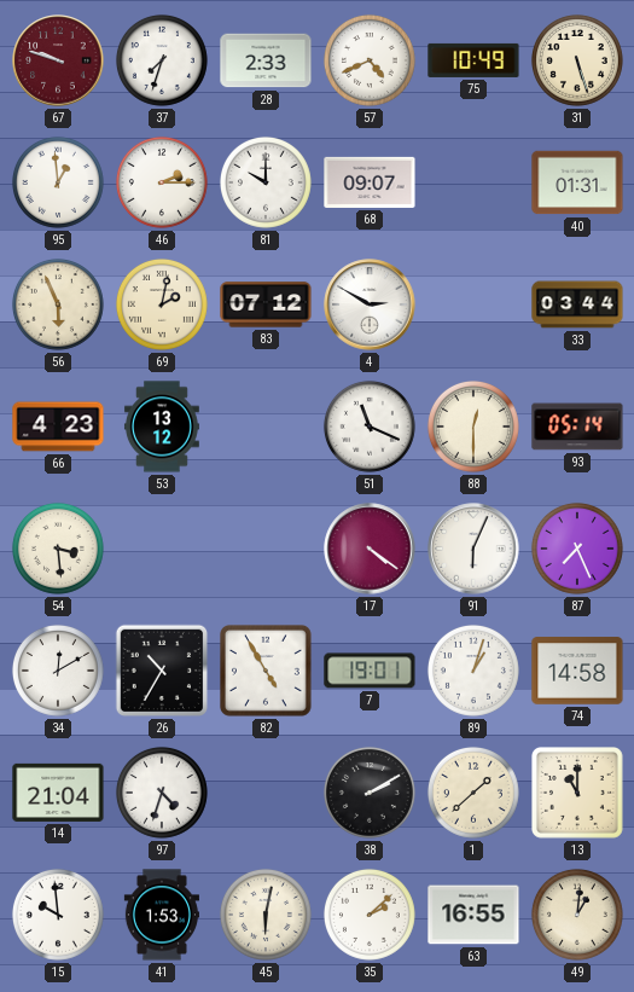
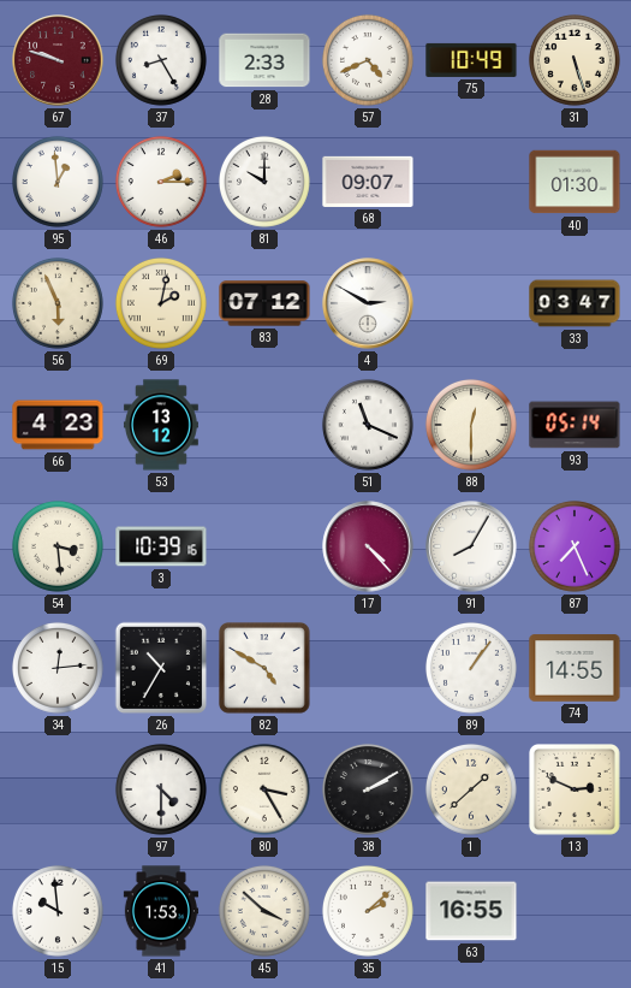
37: 7:33 -> 8:25
40: 01:31 -> 01:30
33: 03:44 -> 03:47
3: none -> 10:39
17: 4:21 -> 4:23
91: 6:04 -> 8:05
34: 12:10 -> 12:14
82: 4:55 -> 4:50
7: 19:01 -> none
89: 1:03 -> 1:06
74: 14:58 -> 14:55
14: 21:04 -> none
97: 4:33 -> 4:30
80: none -> 3:25
13: 11:00 -> 2:49
45: 6:02 -> 3:52
49: 1:01 -> none
